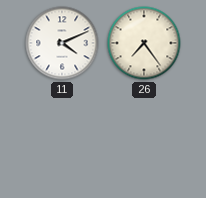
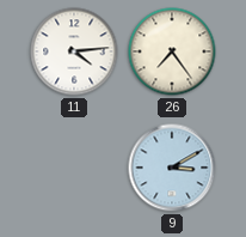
11: 4:11 -> 4:14
9: none -> 3:10
